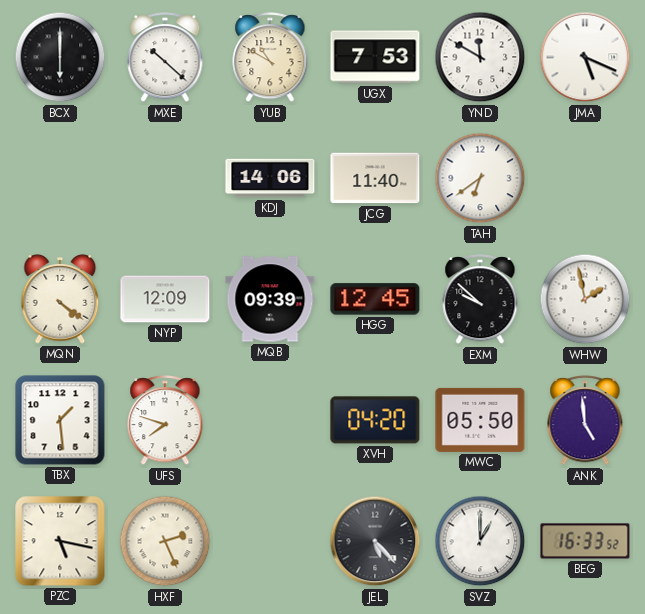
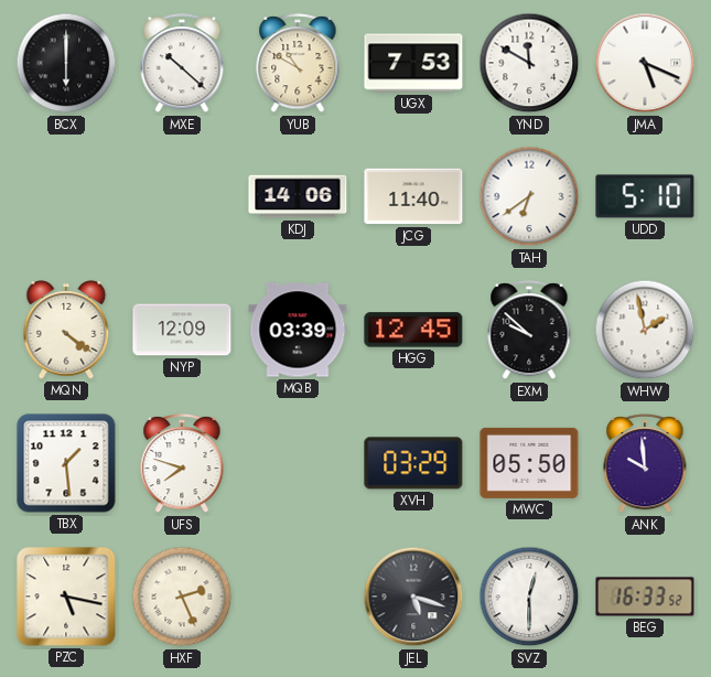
UDD: none -> 5:10
MQB: 09:39 -> 03:39
XVH: 04:20 -> 03:29
ANK: 4:59 -> 9:59
JEL: 5:23 -> 5:18
SVZ: 1:00 -> 12:30
